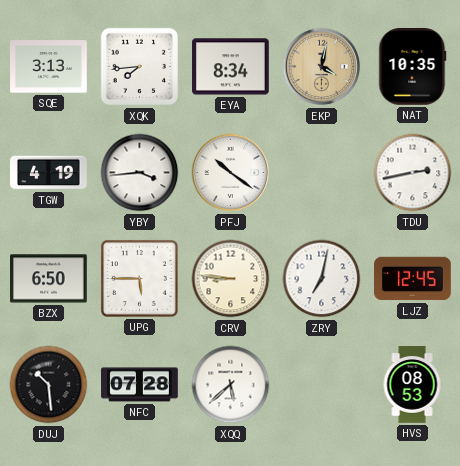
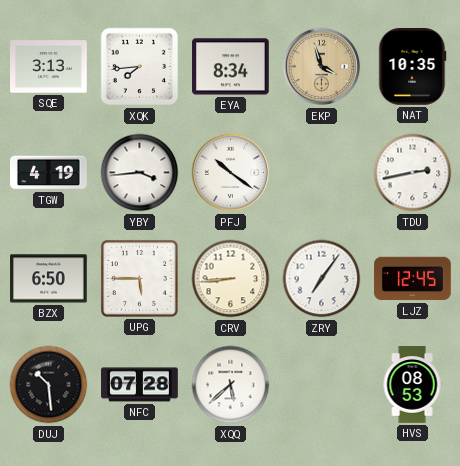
EKP: 4:02 -> 3:57
CRV: 8:46 -> 8:44
ZRY: 7:02 -> 7:06
